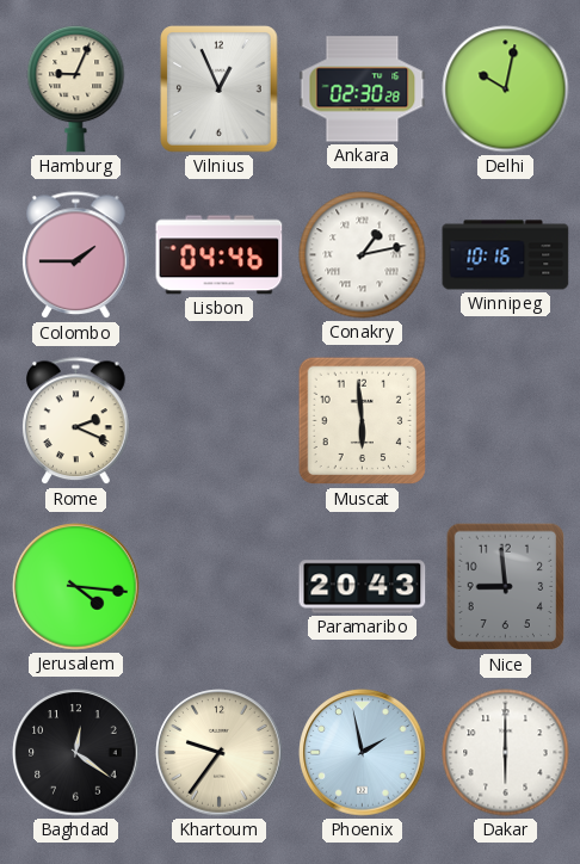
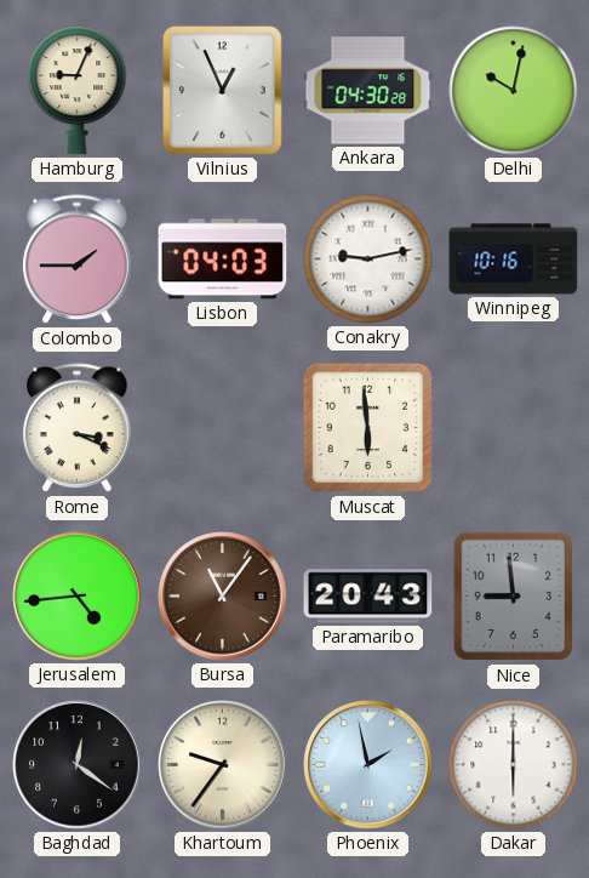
Ankara: 02:30 -> 04:30
Lisbon: 04:46 -> 04:03
Conakry: 1:13 -> 9:13
Rome: 2:19 -> 3:19
Jerusalem: 4:16 -> 4:44
Bursa: none -> 11:06
